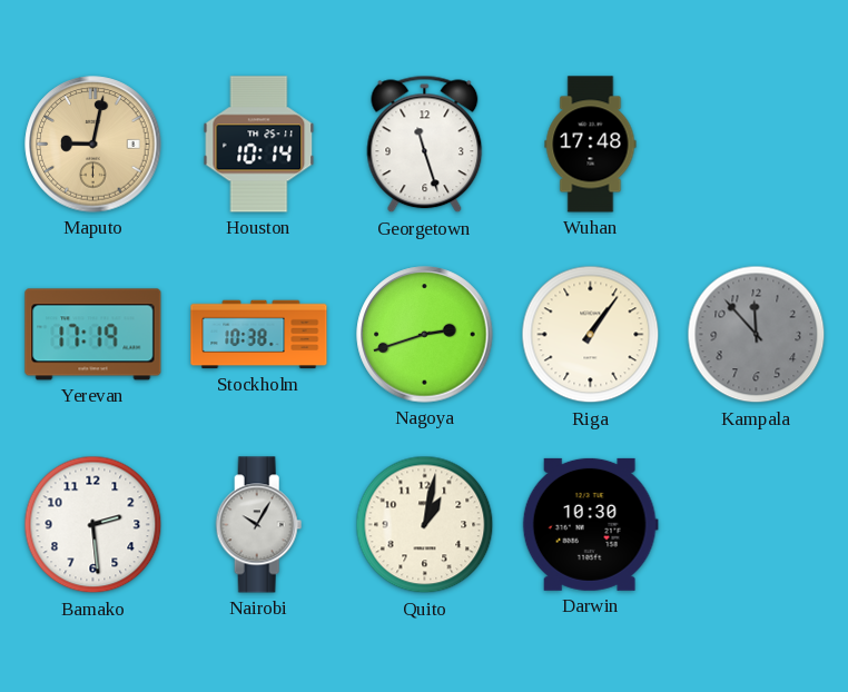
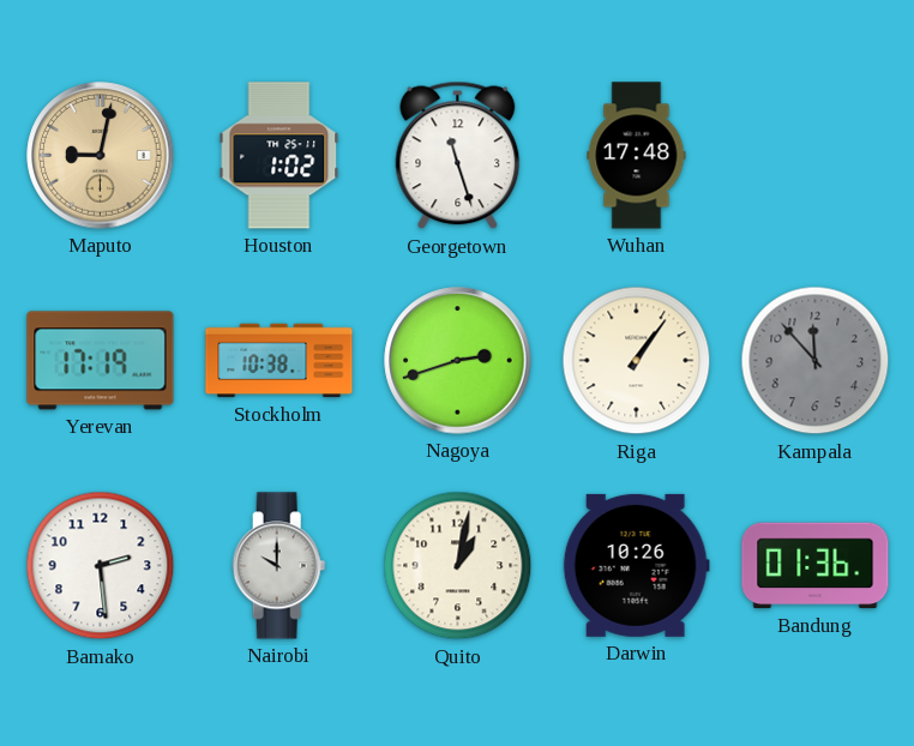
Houston: 10:14 -> 1:02
Nairobi: 10:05 -> 10:00
Darwin: 10:30 -> 10:26
Bandung: none -> 01:36
